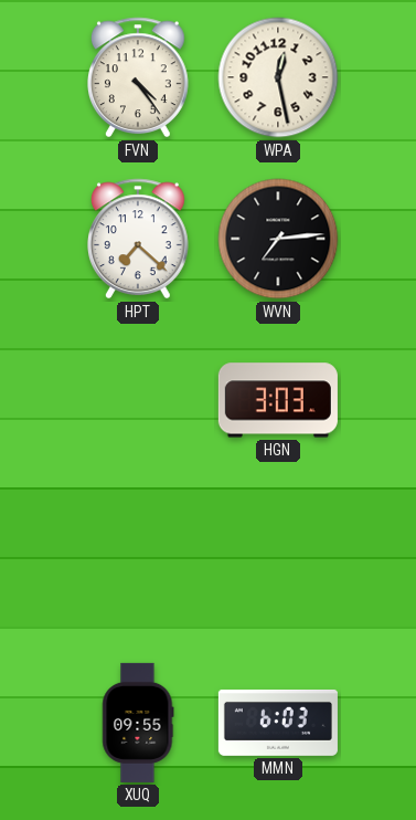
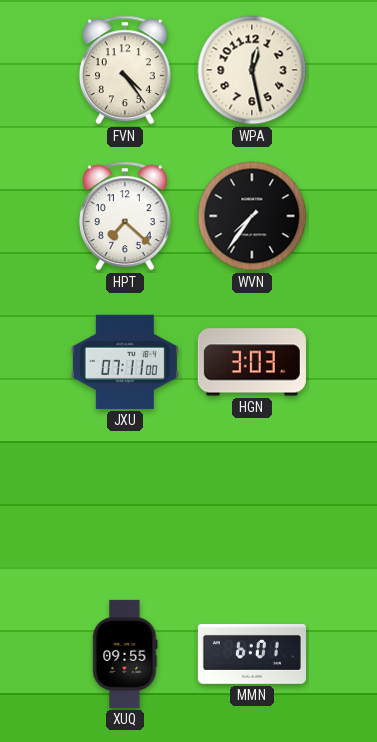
WVN: 7:14 -> 7:36
JXU: none -> 07:11
MMN: 6:03 -> 6:01
